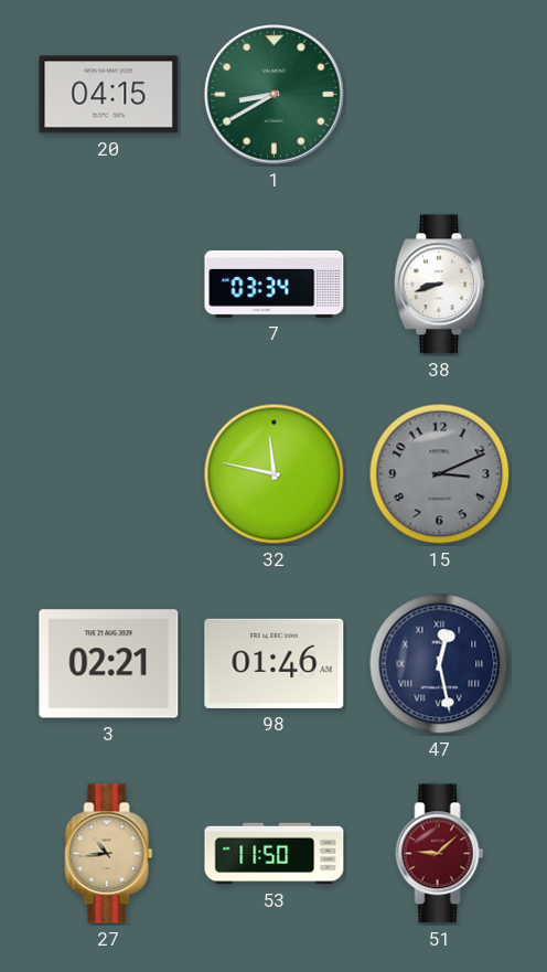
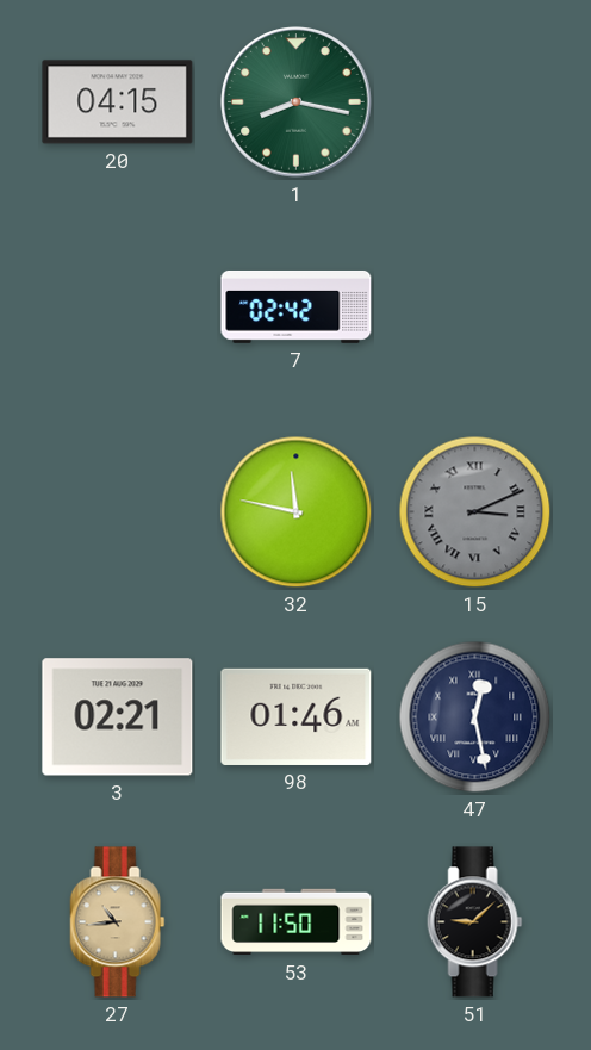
1: 8:40 -> 8:17
7: 03:34 -> 02:42
38: 8:42 -> none
15 numerals: Arabic -> Roman
51 dial: burgundy -> black
